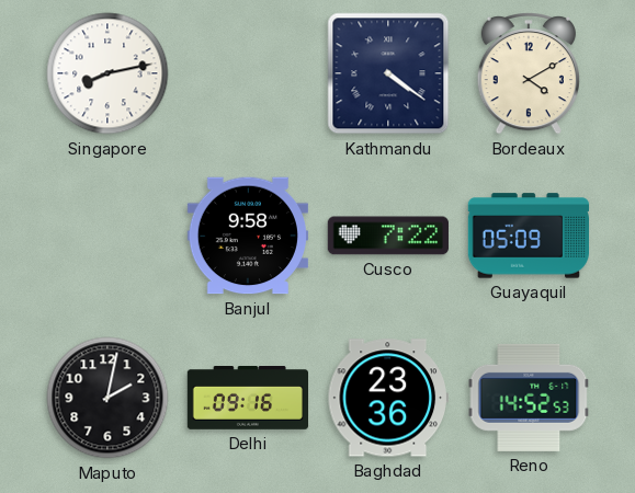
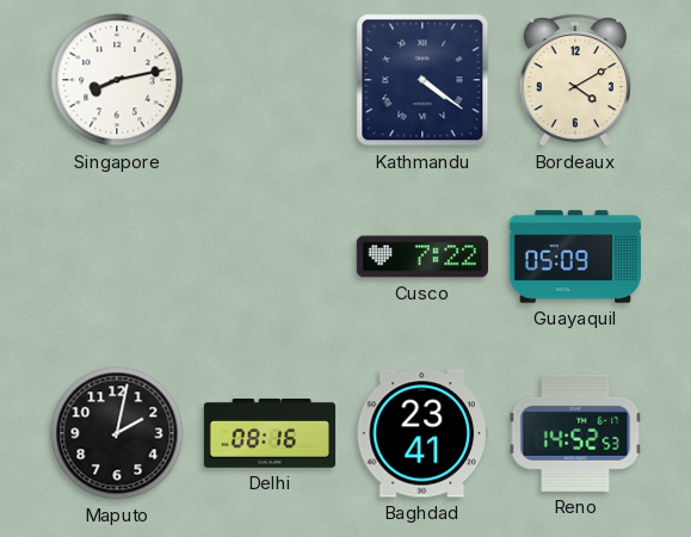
Banjul: 9:58 -> none
Delhi: 09:16 -> 08:16
Baghdad: 23:36 -> 23:41
